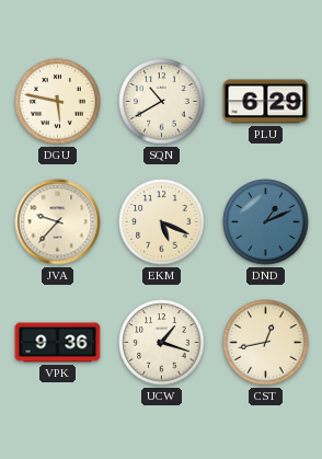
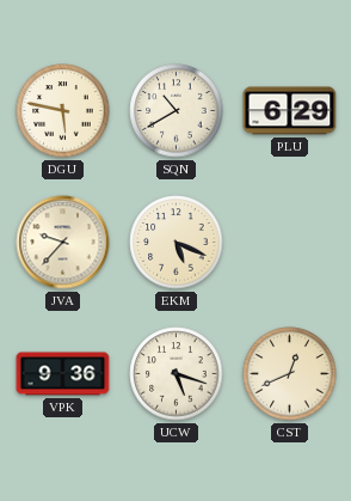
DND: 1:11 -> none
UCW: 1:18 -> 5:18
CST: 12:43 -> 12:41
